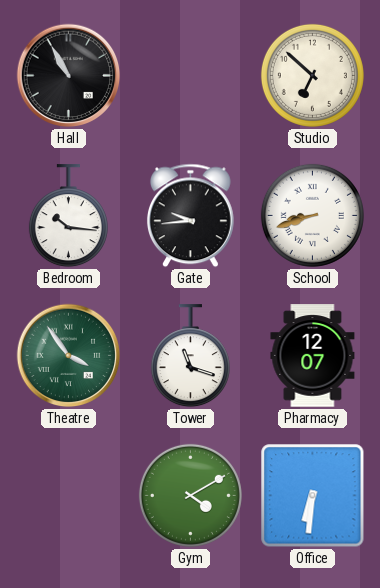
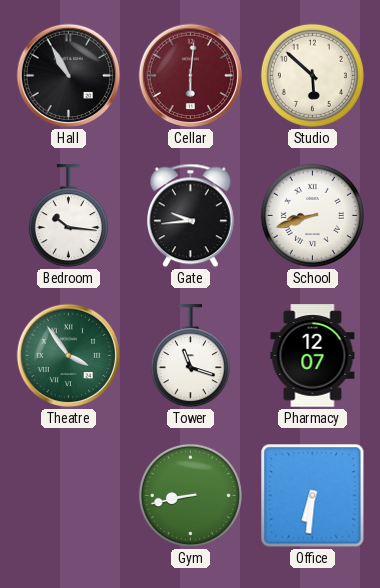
Cellar: none -> 6:01
Studio: 6:52 -> 5:52
Gym: 4:10 -> 8:43
